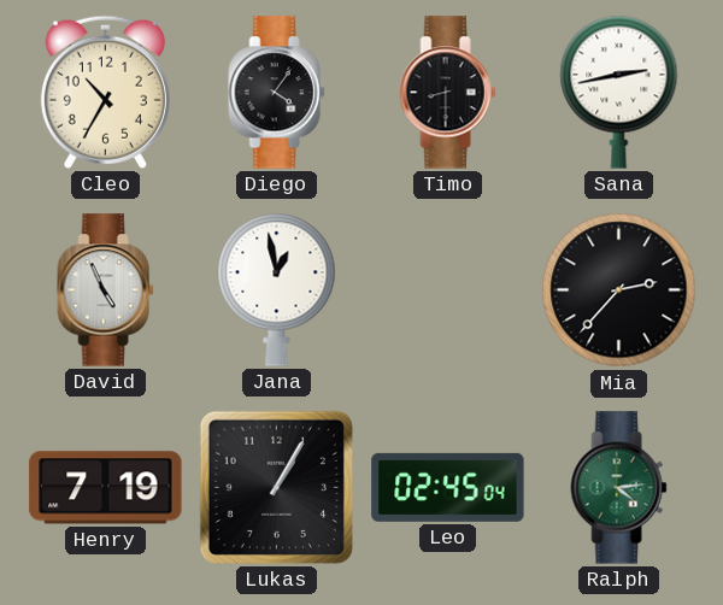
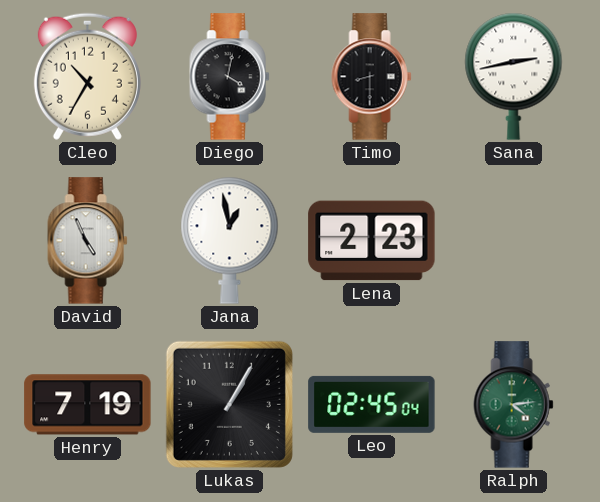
Diego: 4:06 -> 4:02
Lena: none -> 2:23
Mia: 2:37 -> none
